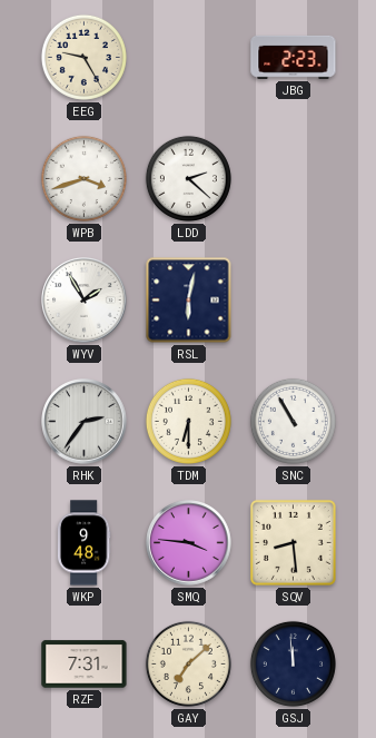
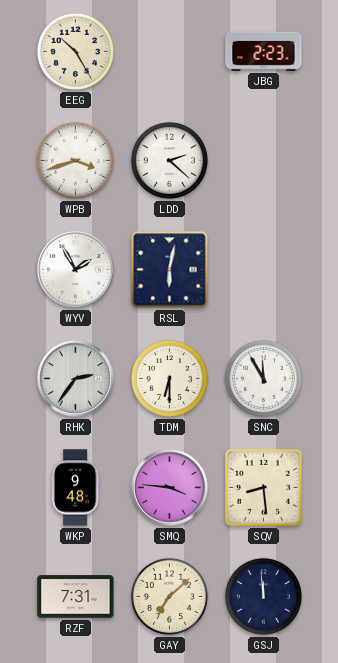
EEG: 9:25 -> 10:25
SNC: 10:55 -> 11:55
